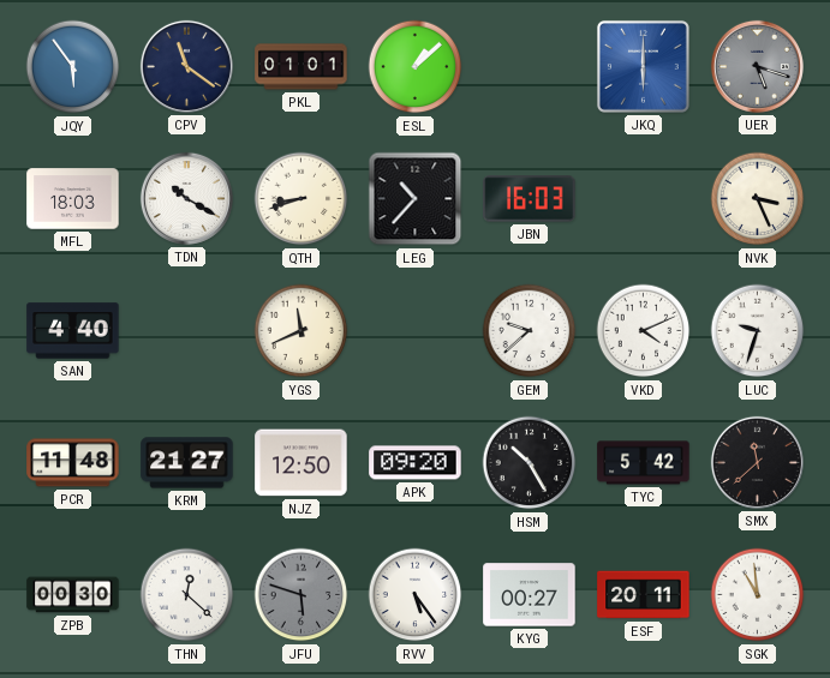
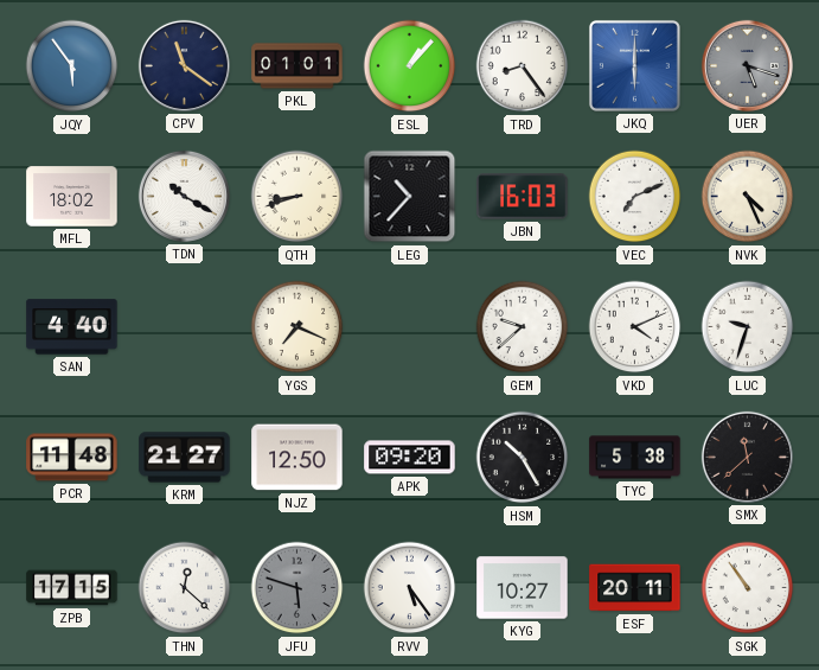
ESL: 1:08 -> 1:07
TRD: none -> 8:24
MFL: 18:03 -> 18:02
VEC: none -> 7:11
NVK: 3:26 -> 4:26
YGS: 11:41 -> 7:19
TYC: 5:42 -> 5:38
ZPB: 00:30 -> 17:15
KYG: 00:27 -> 10:27
SGK: 10:59 -> 10:54
